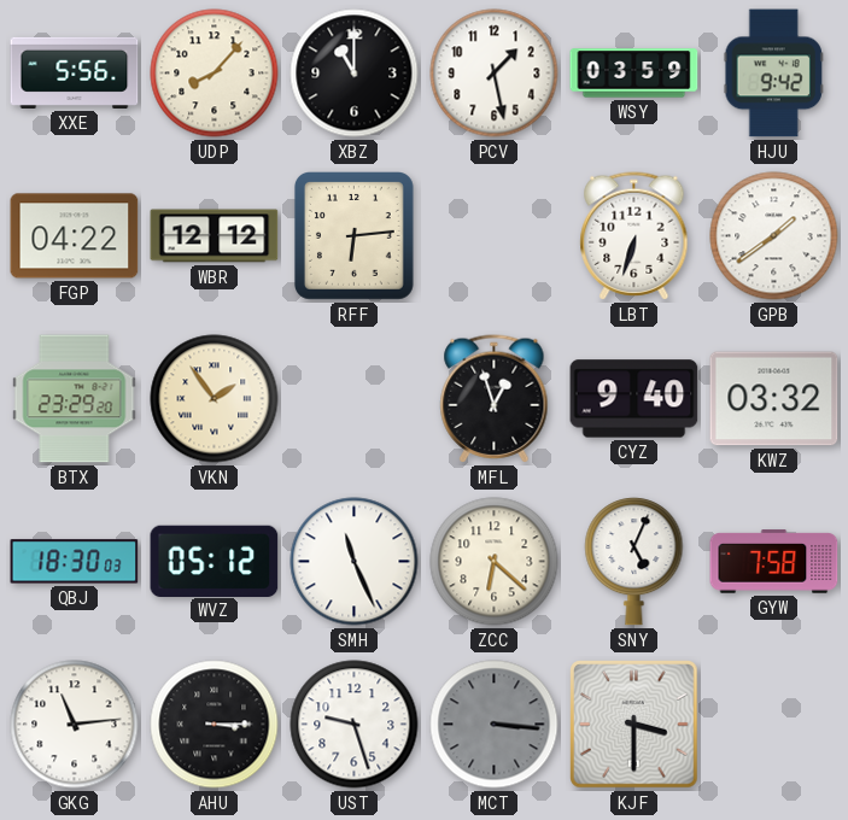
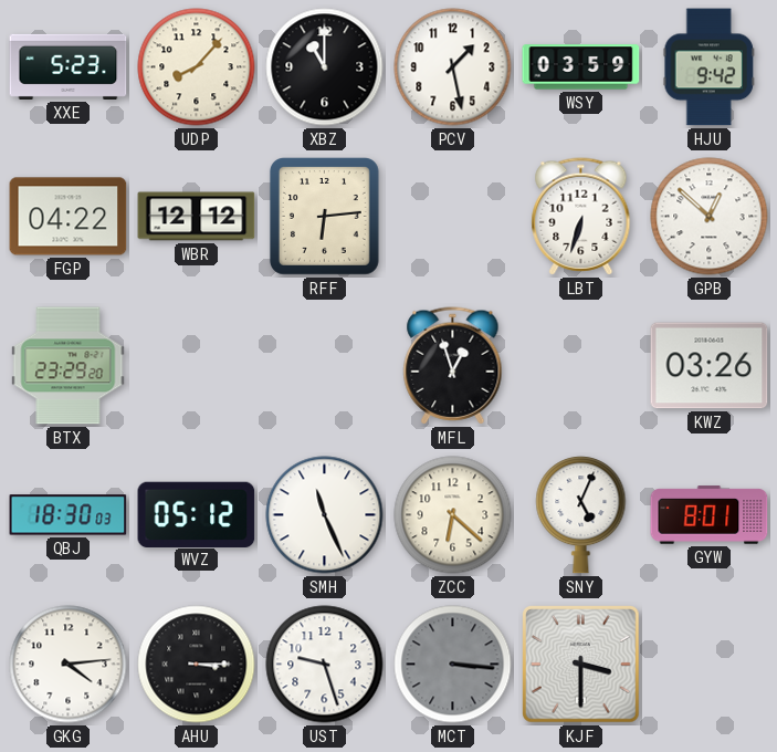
XXE: 5:56 -> 5:23
GPB: 1:39 -> 12:52
VKN: 1:54 -> none
CYZ: 9:40 -> none
KWZ: 03:32 -> 03:26
GYW: 7:58 -> 8:01
GKG: 11:14 -> 4:14
